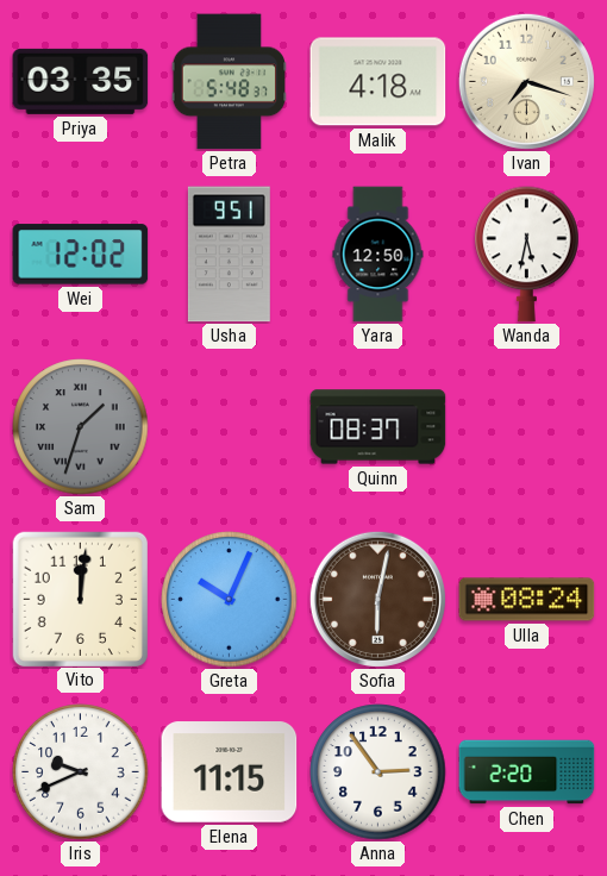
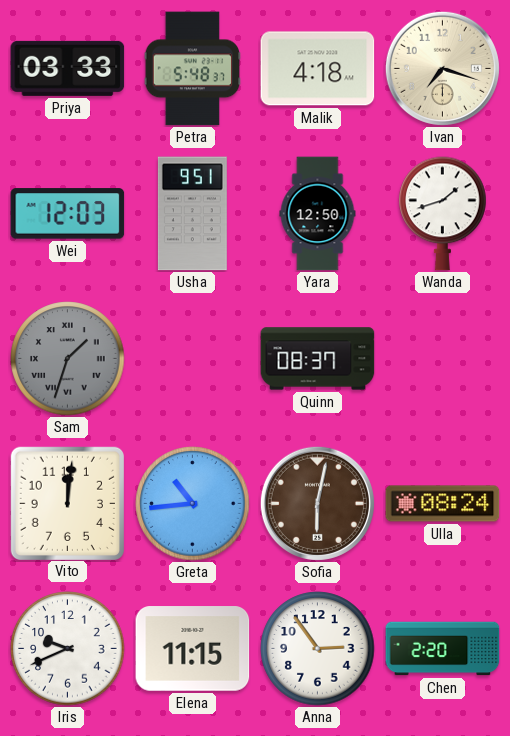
Priya: 03:35 -> 03:33
Wei: 12:02 -> 12:03
Wanda: 5:32 -> 1:42
Greta: 10:04 -> 10:44
